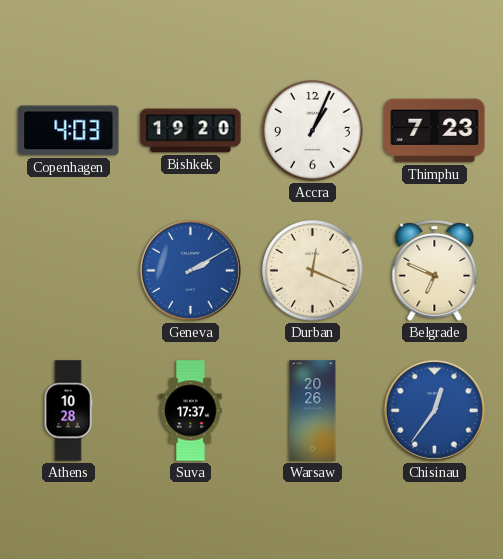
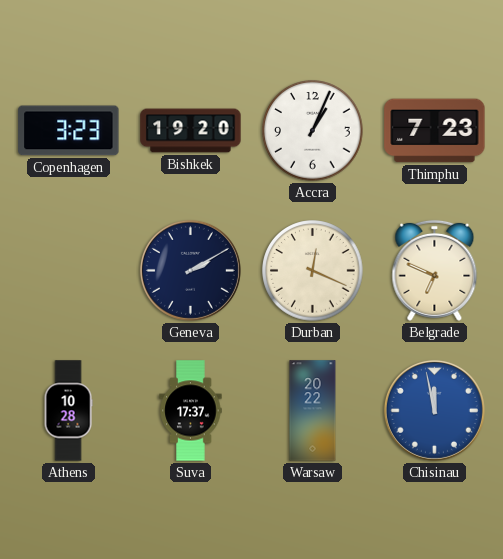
Copenhagen: 4:03 -> 3:23
Geneva dial: blue -> navy
Warsaw: 20:26 -> 20:22
Chisinau: 12:36 -> 11:58
